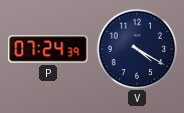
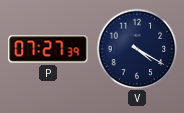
P: 07:24 -> 07:27
